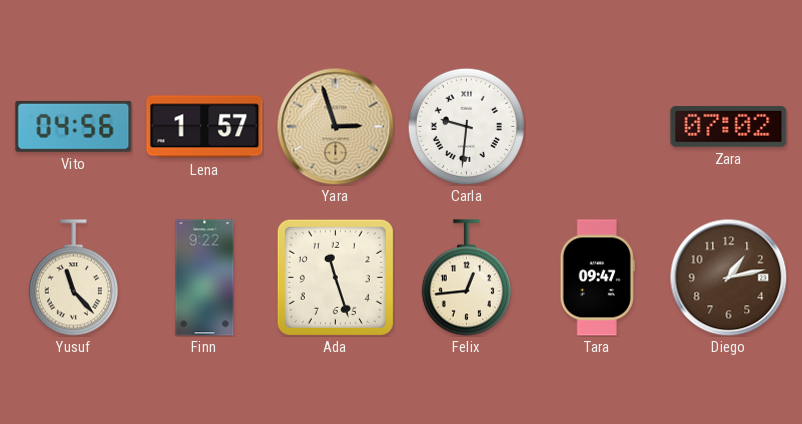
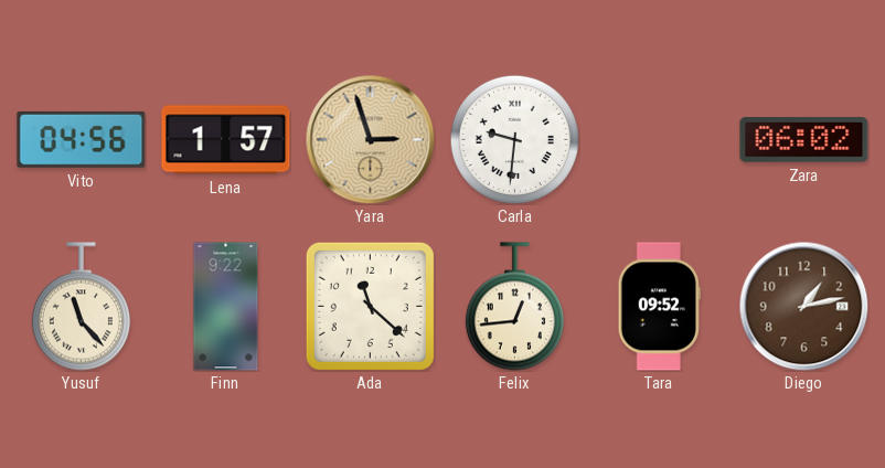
Zara: 07:02 -> 06:02
Ada: 11:27 -> 11:22
Tara: 09:47 -> 09:52
